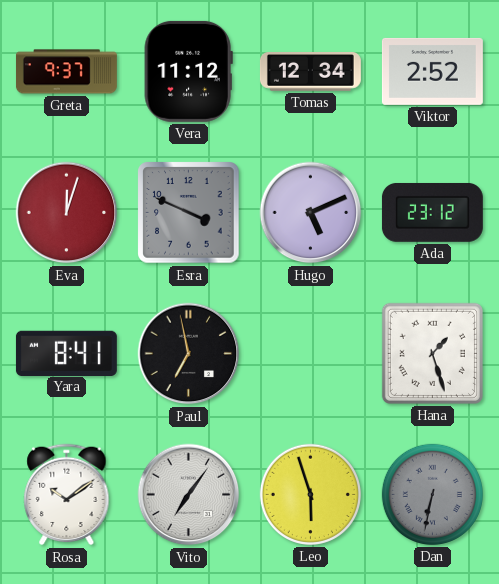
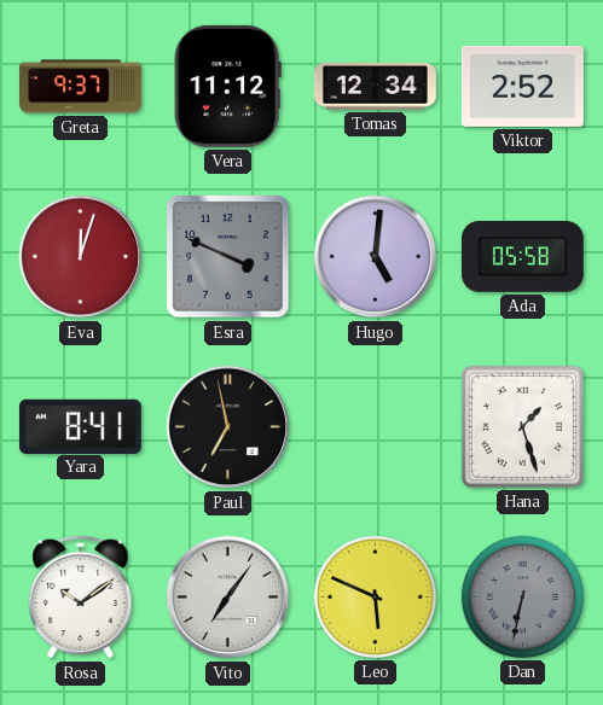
Hugo: 5:11 -> 5:01
Ada: 23:12 -> 05:58
Leo: 5:57 -> 5:49
